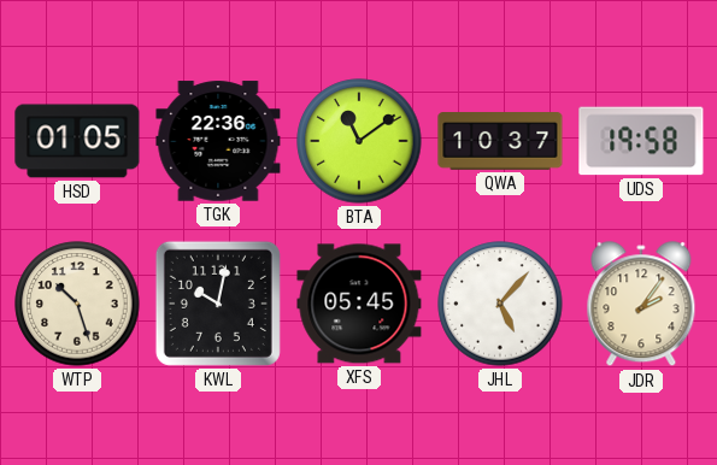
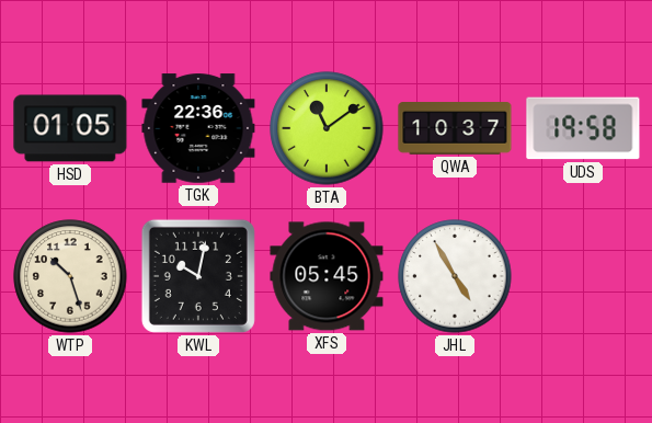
JHL: 5:07 -> 4:55
JDR: 2:06 -> none
